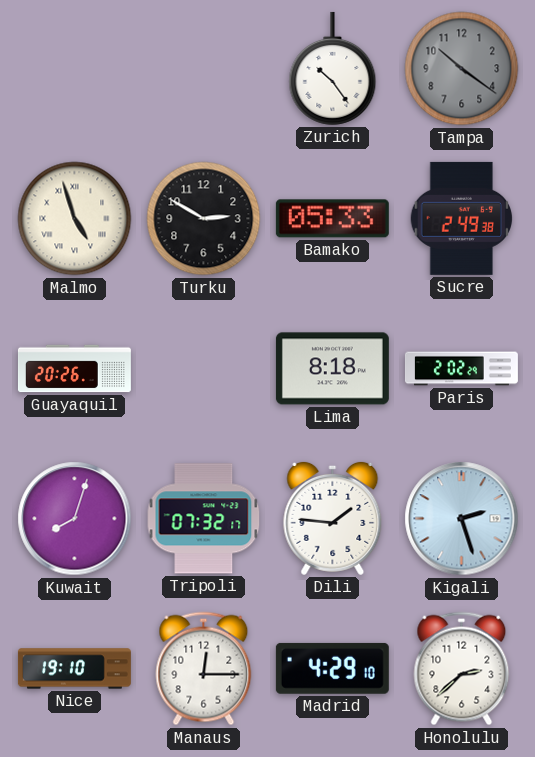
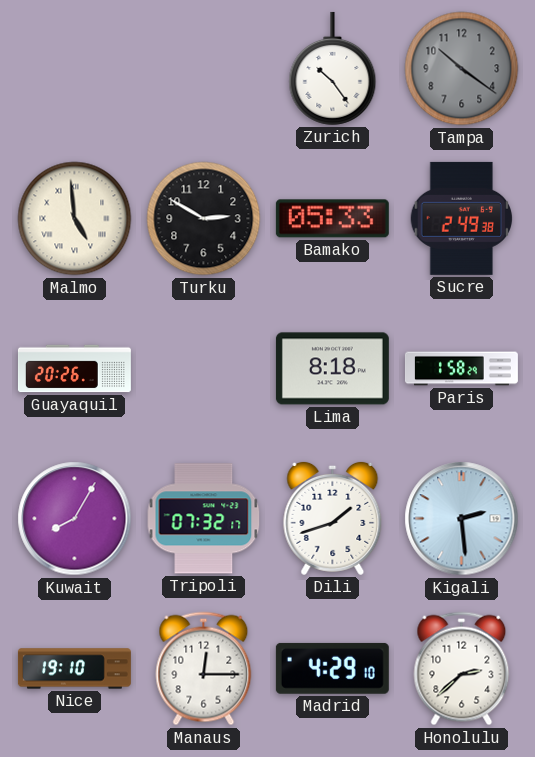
Malmo: 4:57 -> 4:59
Paris: 2:02 -> 1:58
Kuwait: 8:03 -> 8:05
Dili: 1:46 -> 1:42
Kigali: 2:27 -> 2:29
